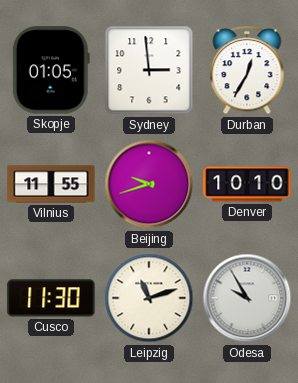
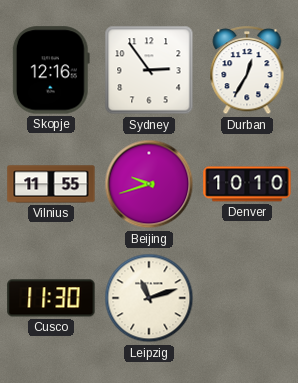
Skopje: 01:05 -> 12:16
Sydney: 2:59 -> 2:54
Odesa: 9:55 -> none
